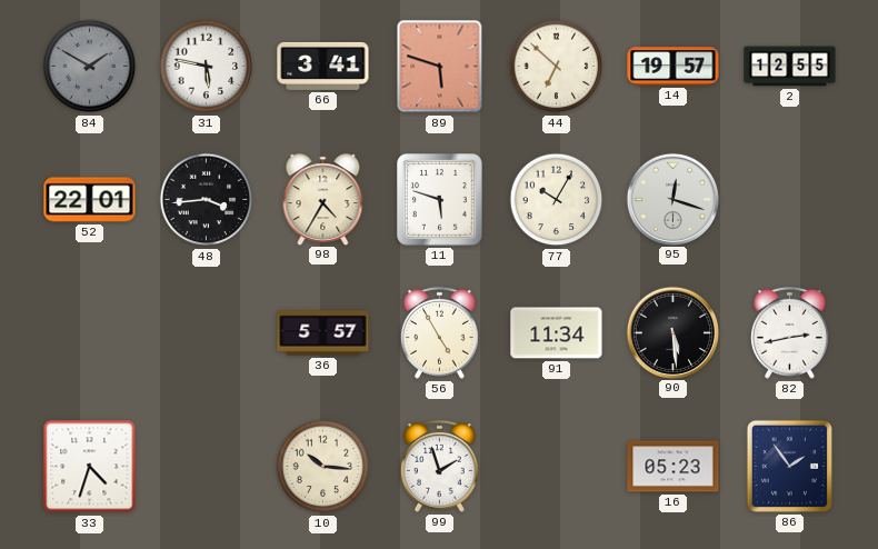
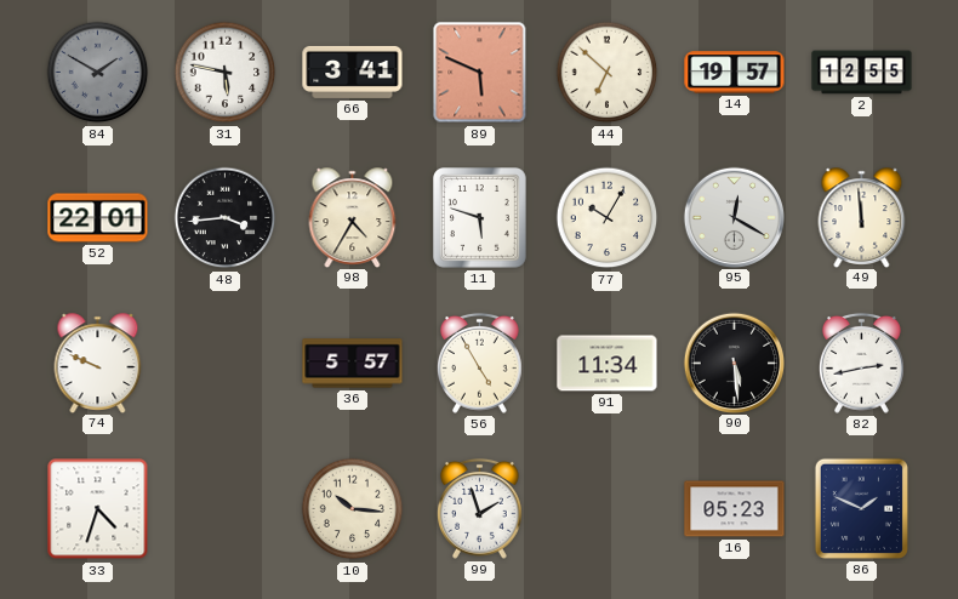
89: 5:48 -> 5:49
95: 12:18 -> 12:20
49: none -> 11:59
74: none -> 9:49
86: 1:54 -> 1:49
